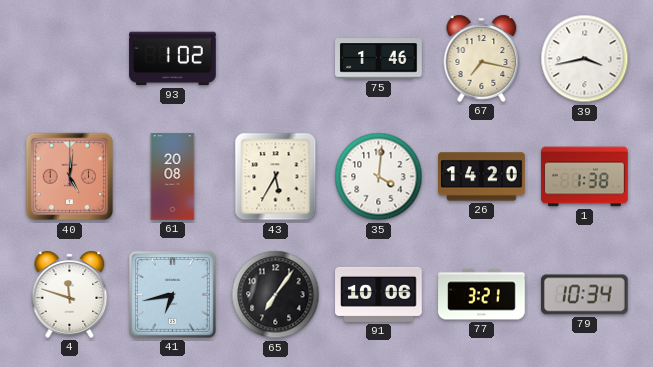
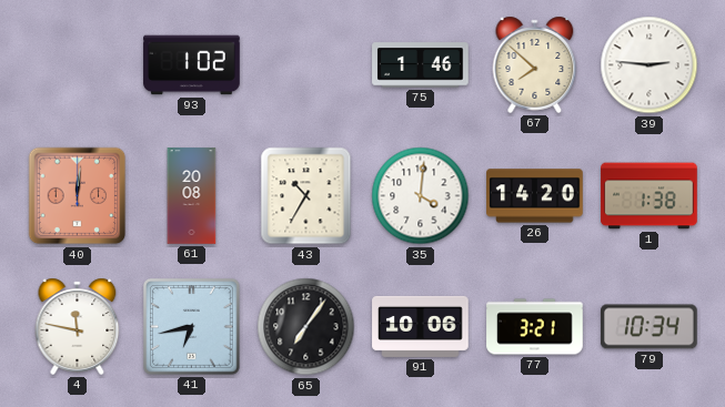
67: 7:17 -> 7:52
39: 3:43 -> 2:46
40: 5:01 -> 12:01
43: 5:35 -> 10:35
4: 11:48 -> 11:47
